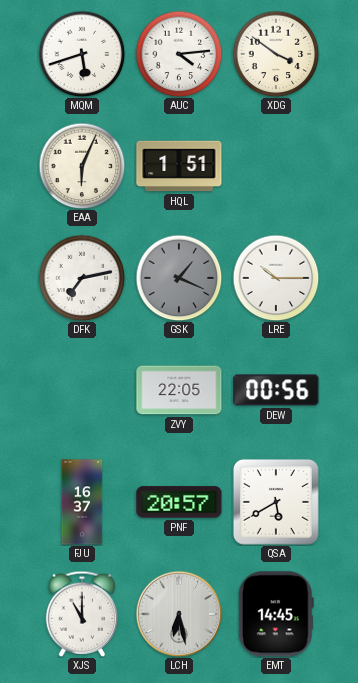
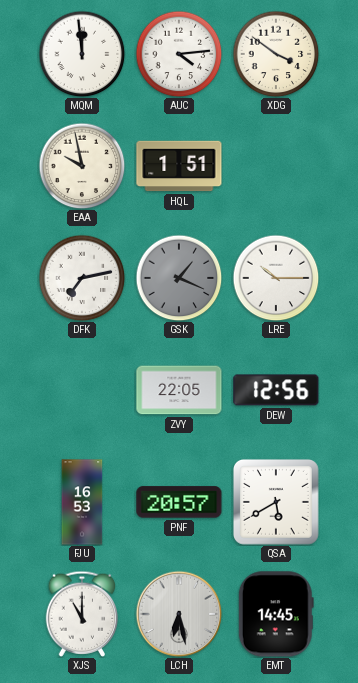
MQM: 5:42 -> 11:59
EAA: 6:04 -> 9:58
DEW: 00:56 -> 12:56
FJU: 16:37 -> 16:53
